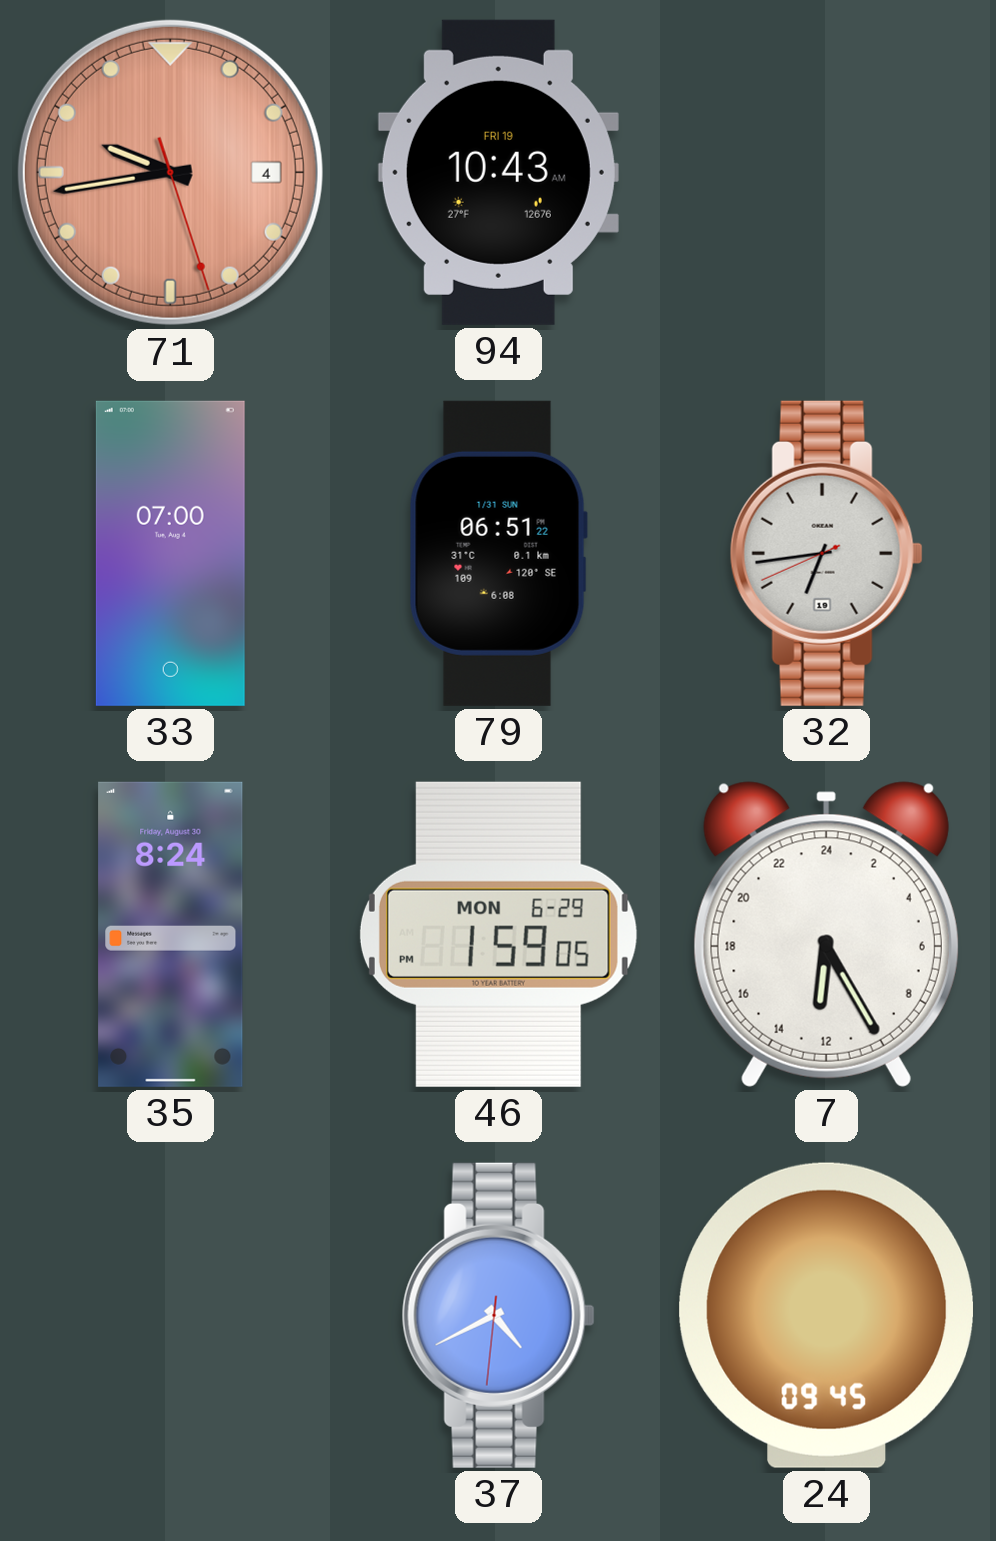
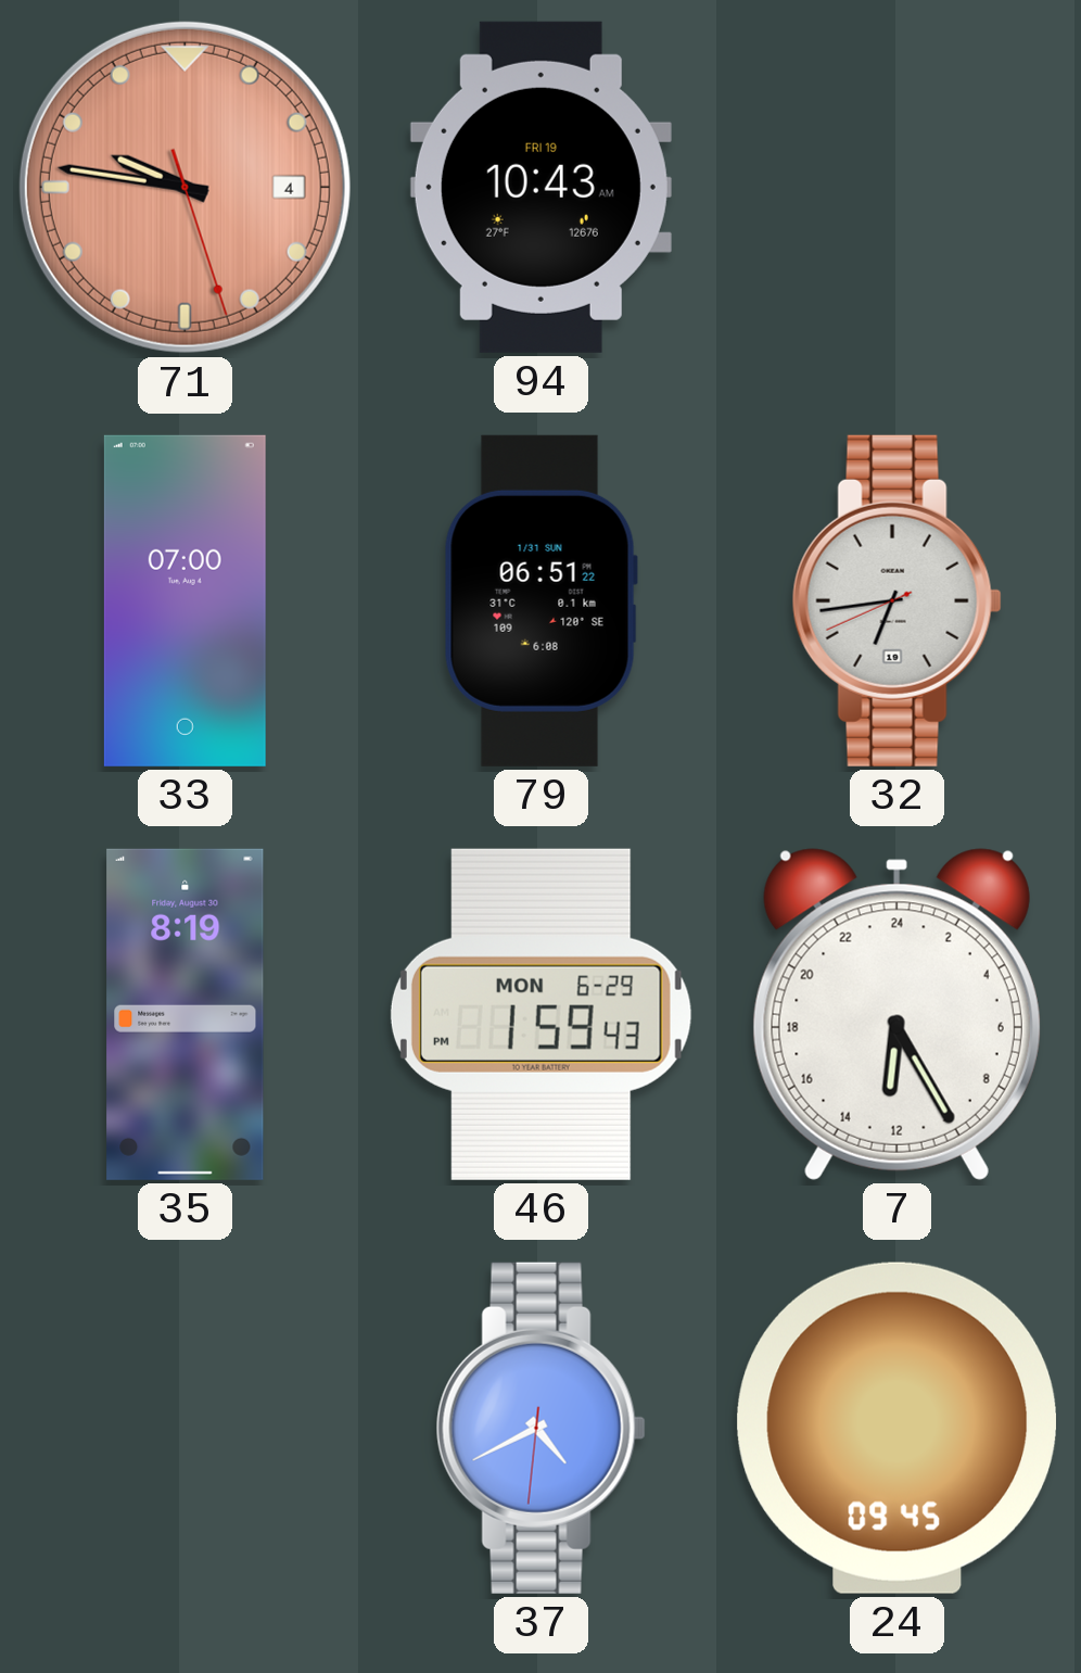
71: 9:43 -> 9:46
35: 8:24 -> 8:19
46: 1:59:05 PM -> 1:59:43 PM
